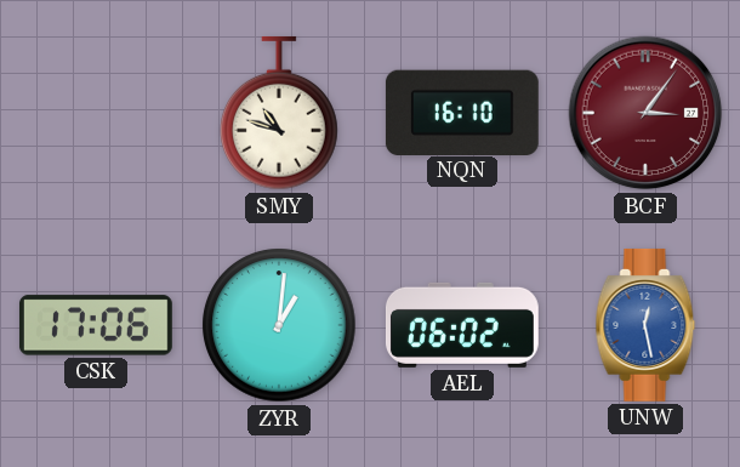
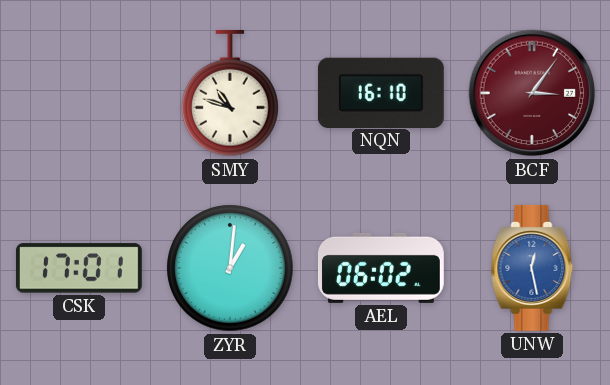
CSK: 17:06 -> 17:01
